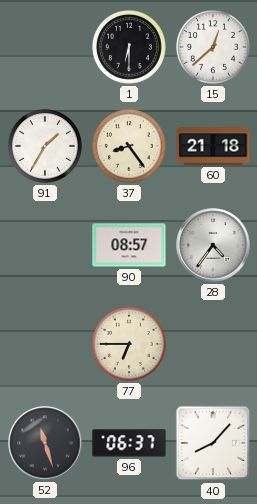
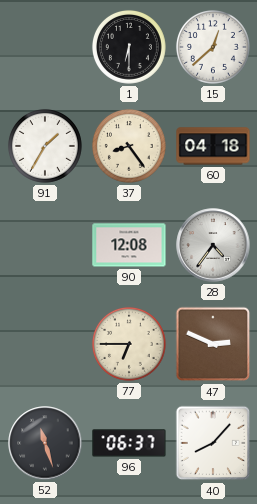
60: 21:18 -> 04:18
90: 08:57 -> 12:08
47: none -> 2:49
